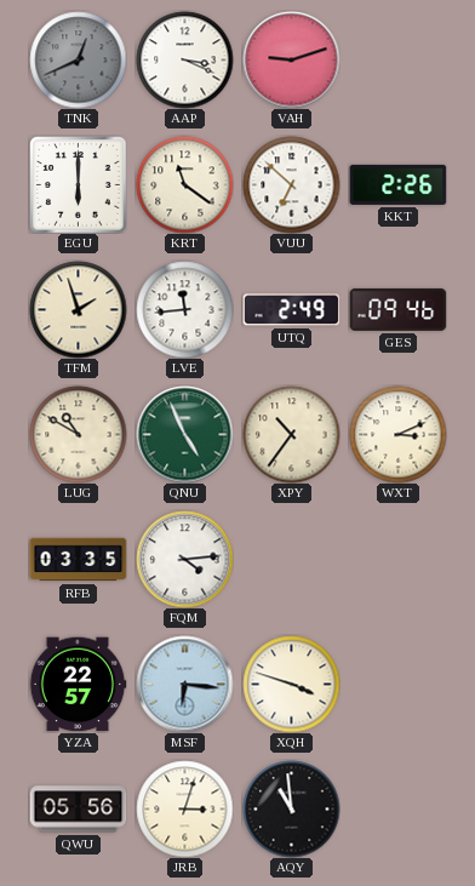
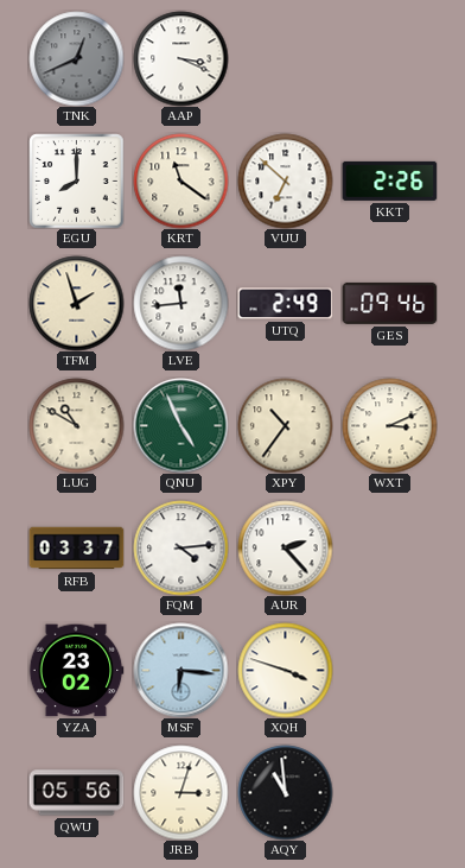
VAH: 9:12 -> none
EGU: 6:00 -> 8:00
RFB: 03:35 -> 03:37
AUR: none -> 2:23
YZA: 22:57 -> 23:02
